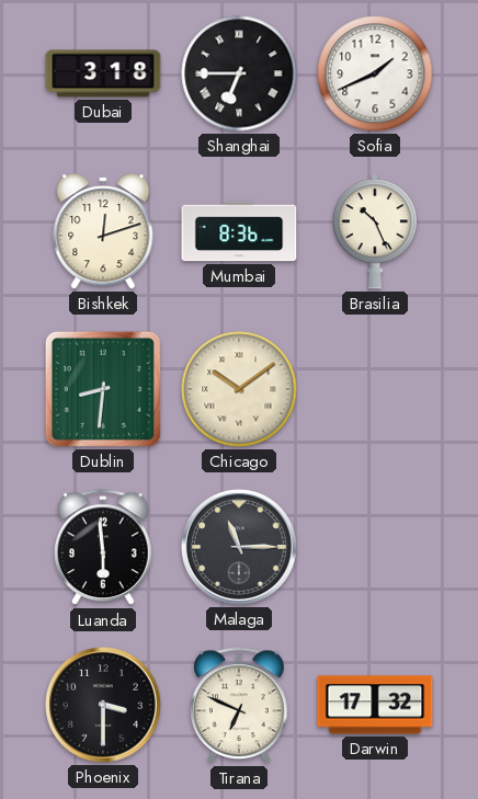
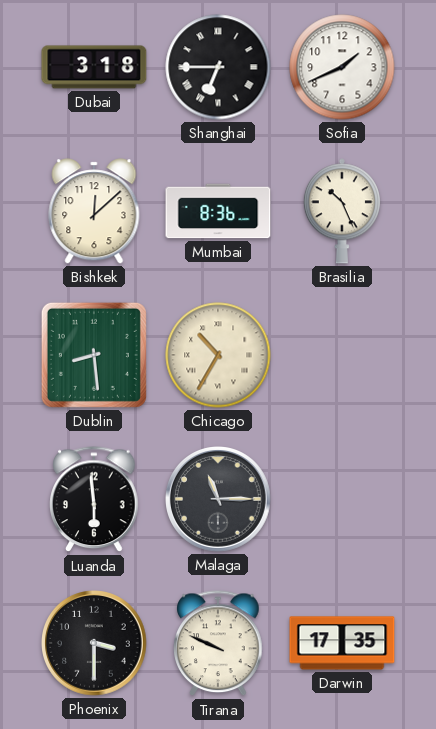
Bishkek: 12:12 -> 12:08
Dublin: 8:31 -> 8:29
Chicago: 10:09 -> 10:35
Tirana: 6:49 -> 9:49
Darwin: 17:32 -> 17:35
